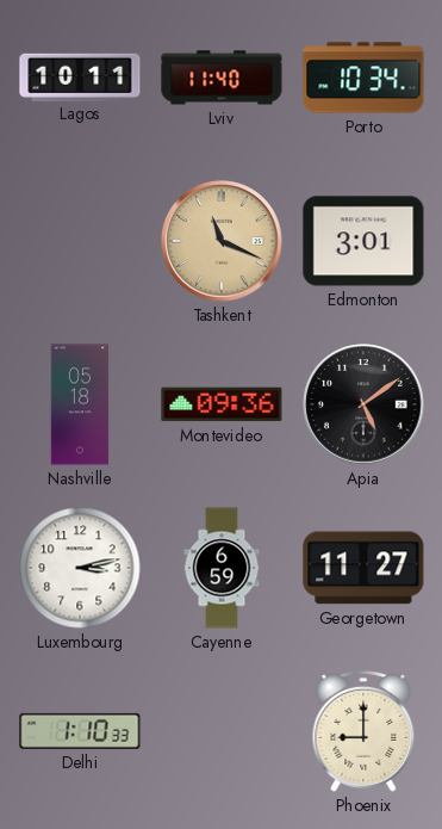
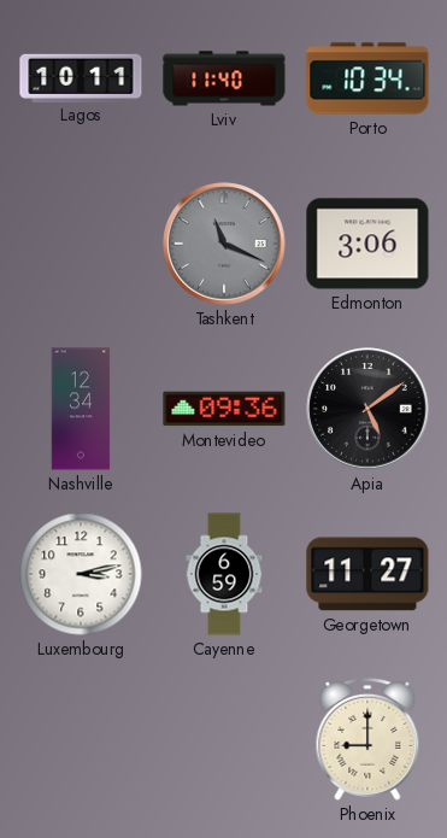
Tashkent dial: champagne -> grey
Edmonton: 3:01 -> 3:06
Nashville: 05:18 -> 12:34
Delhi: 1:10 -> none
